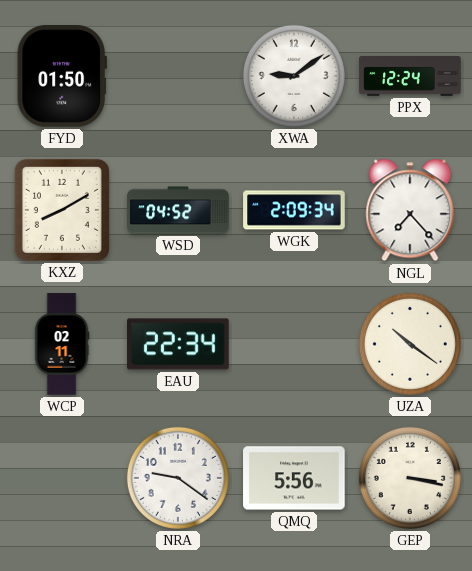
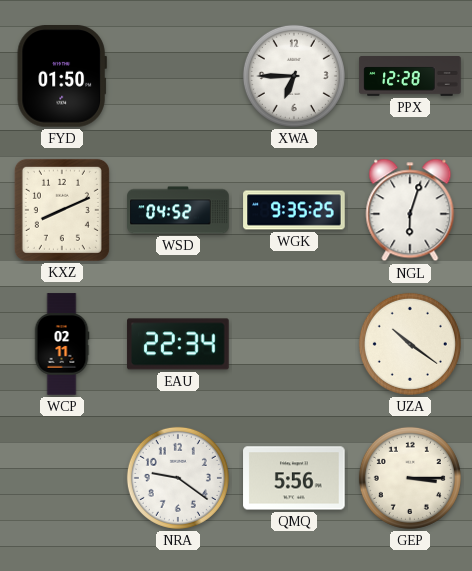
XWA: 9:09 -> 6:45
PPX: 12:24 -> 12:28
KXZ: 8:10 -> 8:11
WGK: 2:09 -> 9:35
NGL: 7:23 -> 6:03
GEP: 3:17 -> 3:15
